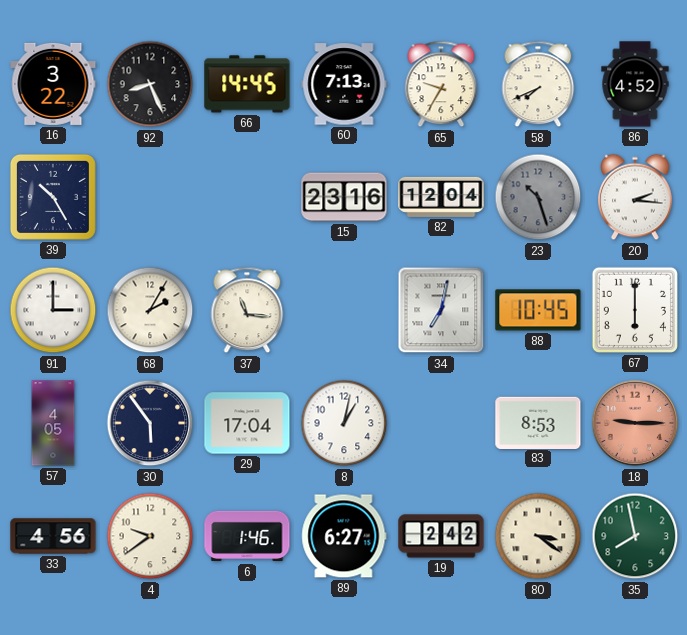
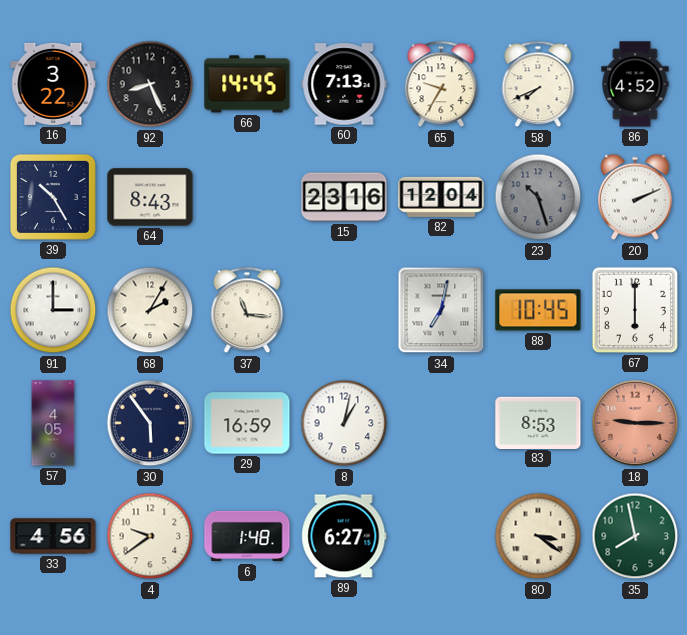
64: none -> 8:43
20: 2:16 -> 2:11
29: 17:04 -> 16:59
6: 1:46 -> 1:48
19: 2:42 -> none
